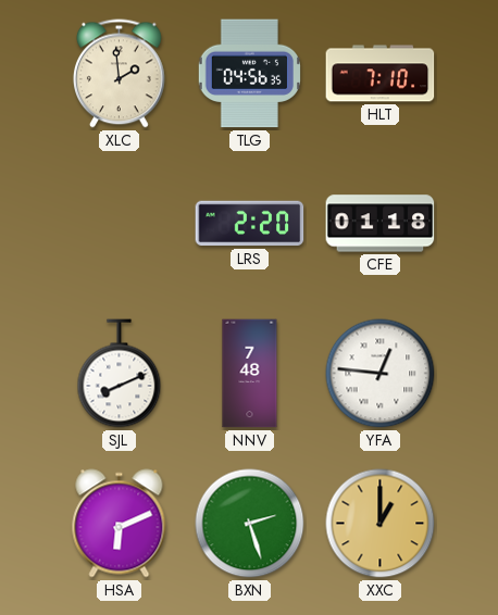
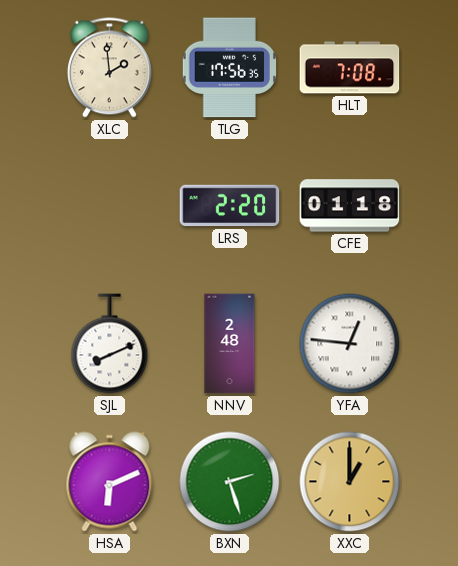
TLG: 04:56 -> 17:56
HLT: 7:10 -> 7:08
NNV: 7:48 -> 2:48
